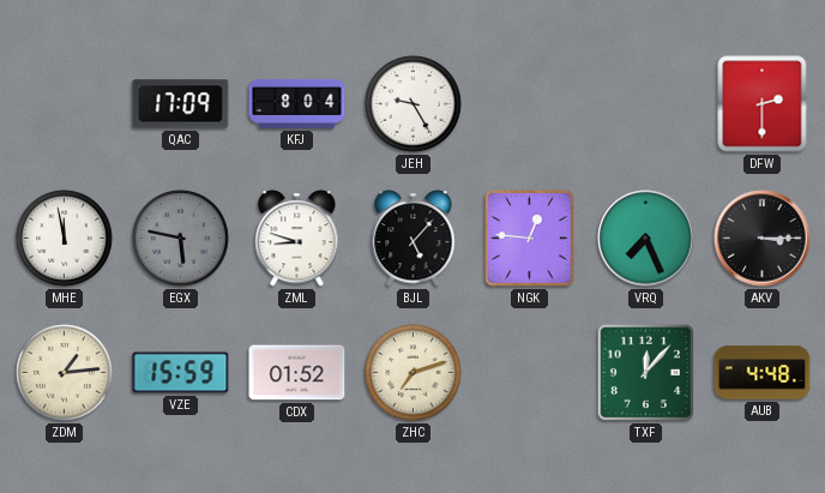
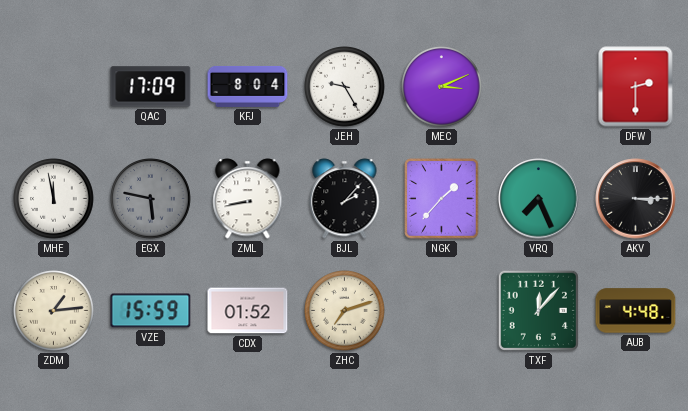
MEC: none -> 3:11
ZML: 8:48 -> 8:43
BJL: 5:07 -> 2:07
NGK: 12:46 -> 1:37
